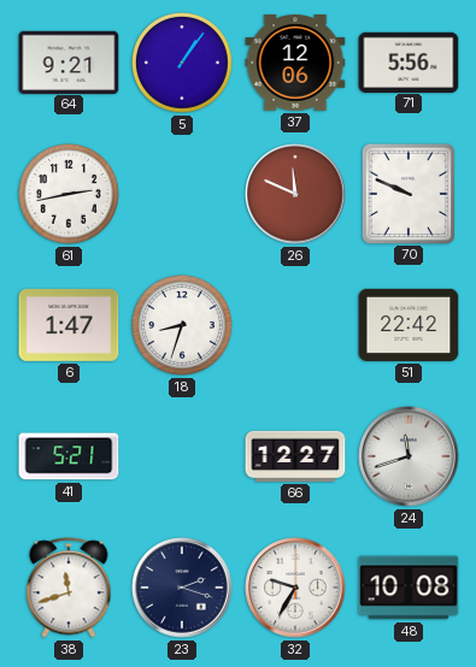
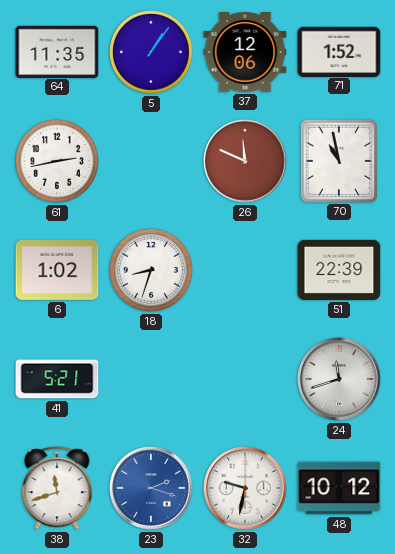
64: 9:21 -> 11:35
71: 5:56 -> 1:52
70: 9:49 -> 10:58
6: 1:47 -> 1:02
51: 22:42 -> 22:39
66: 12:27 -> none
23 dial: navy -> blue
32: 9:35 -> 9:32
48: 10:08 -> 10:12
